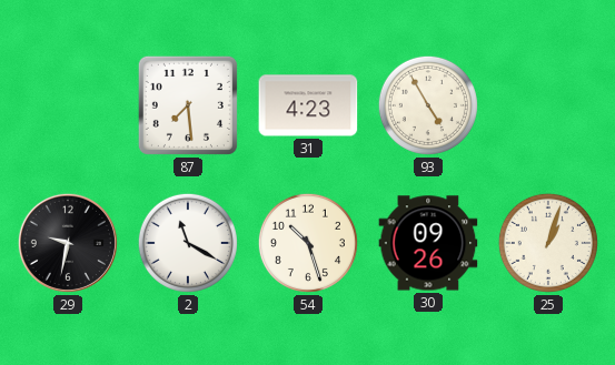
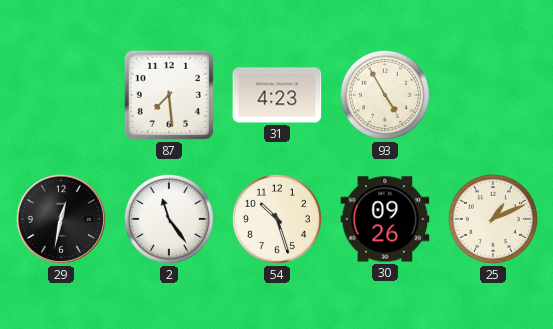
29: 9:32 -> 12:32
2: 11:20 -> 11:24
25: 1:03 -> 1:11
